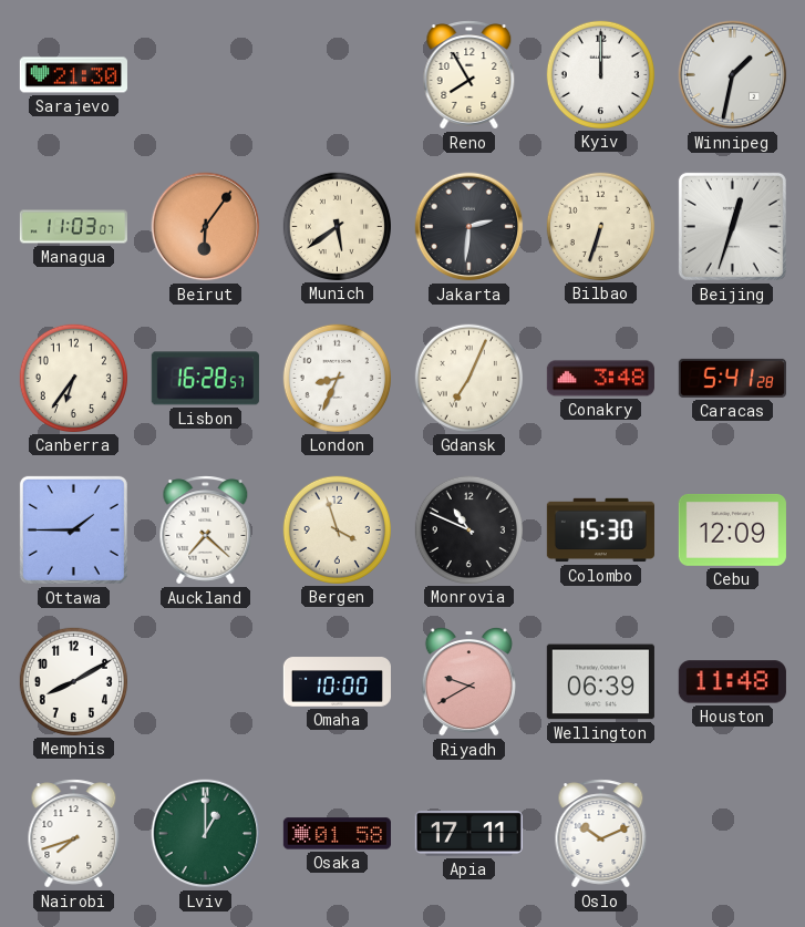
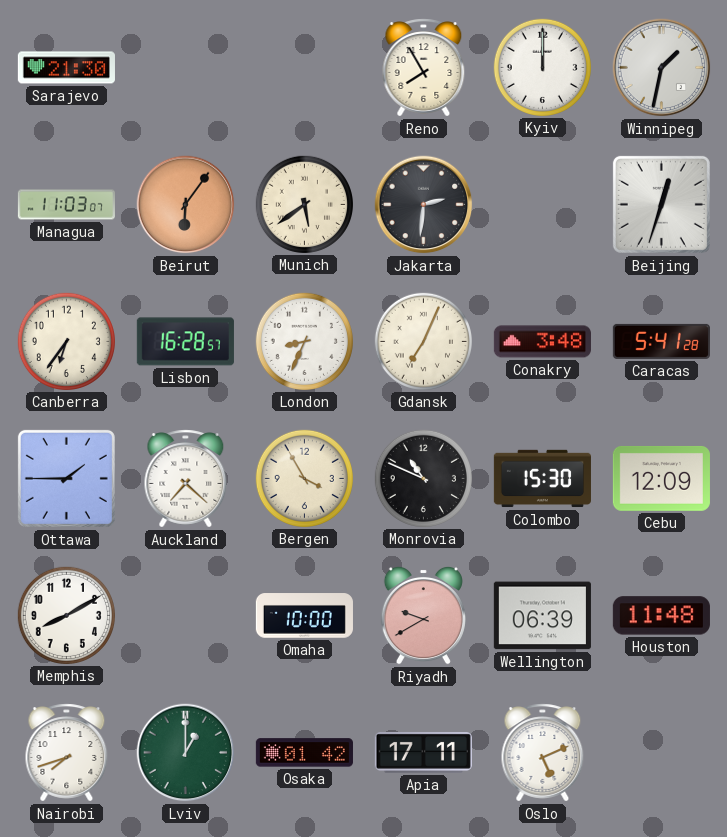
Bilbao: 6:33 -> none
Bergen: 3:57 -> 3:55
Osaka: 01:58 -> 01:42
Oslo: 10:11 -> 5:11
